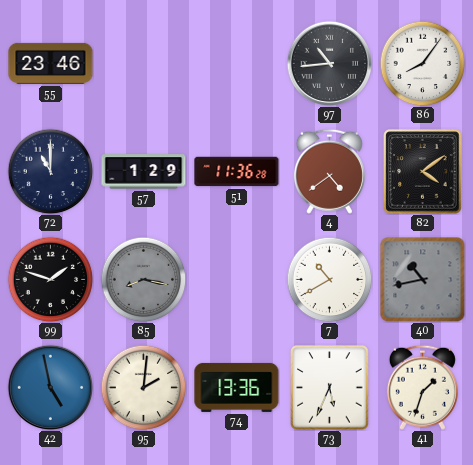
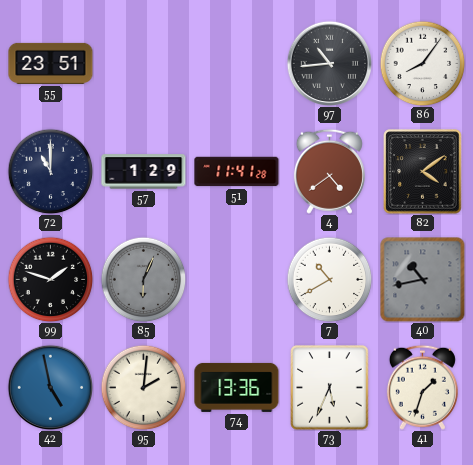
55: 23:46 -> 23:51
51: 11:36 -> 11:41
85: 8:17 -> 6:04
